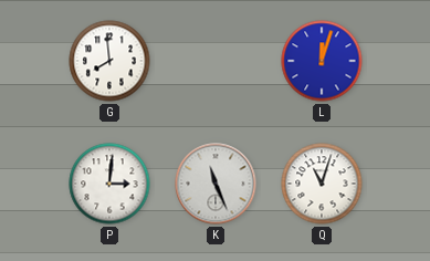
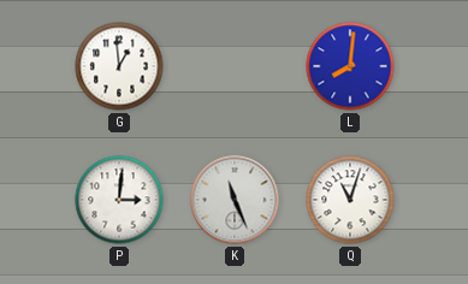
G: 7:59 -> 12:59
L: 12:03 -> 8:01
